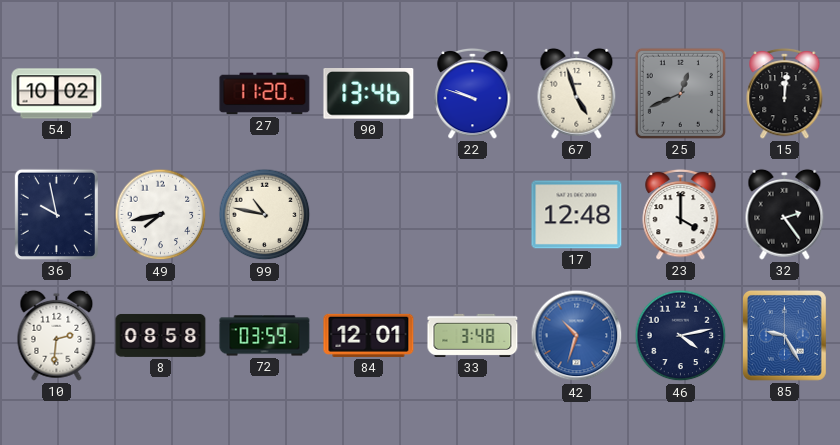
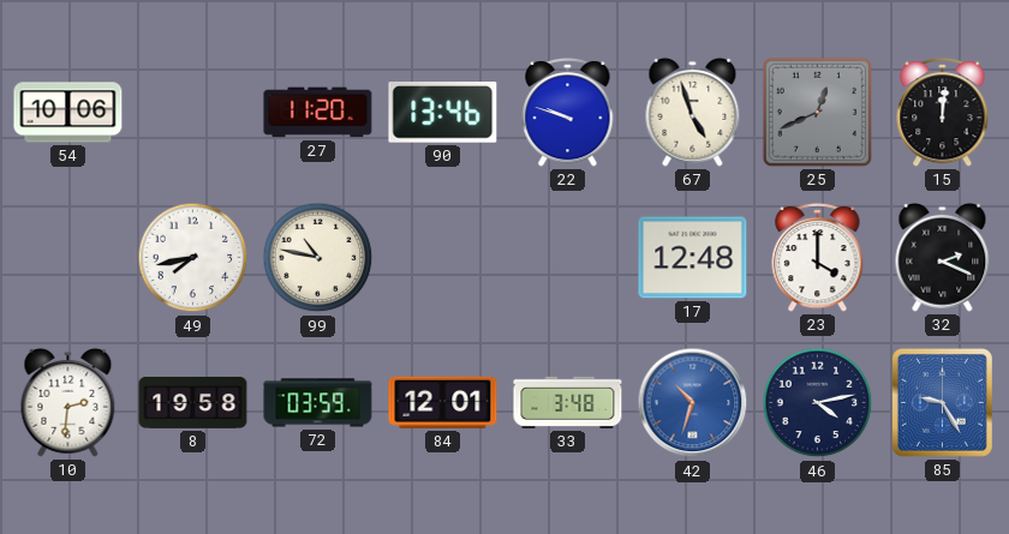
54: 10:02 -> 10:06
36: 9:58 -> none
32: 2:24 -> 2:19
8: 08:58 -> 19:58
